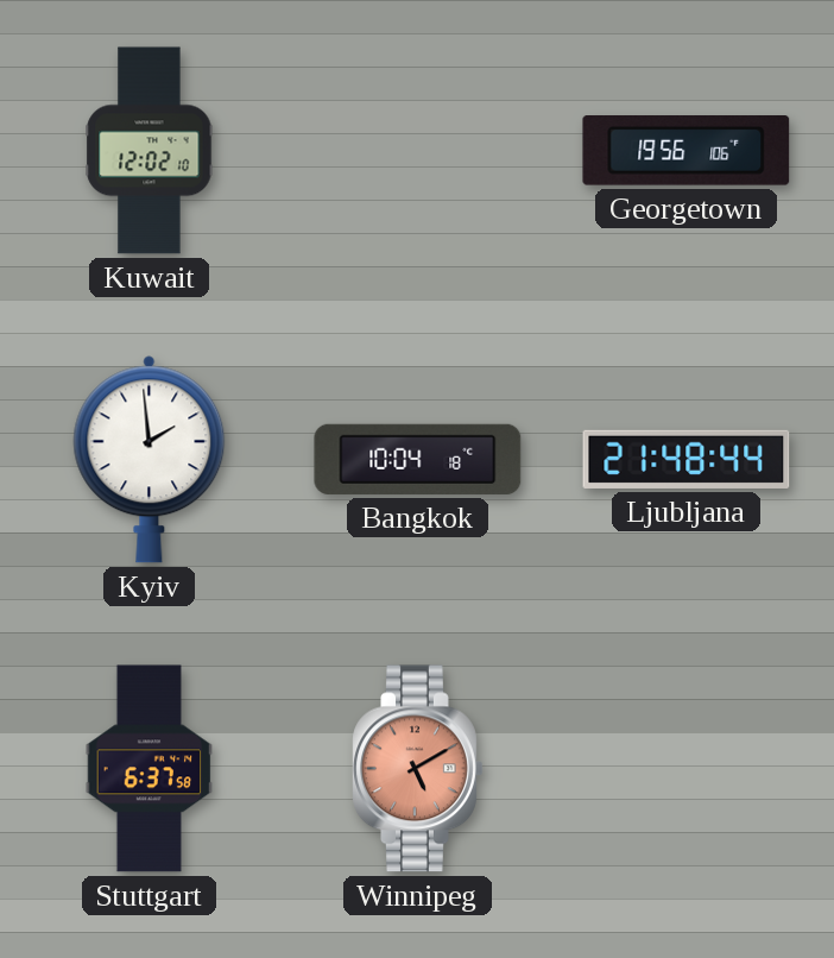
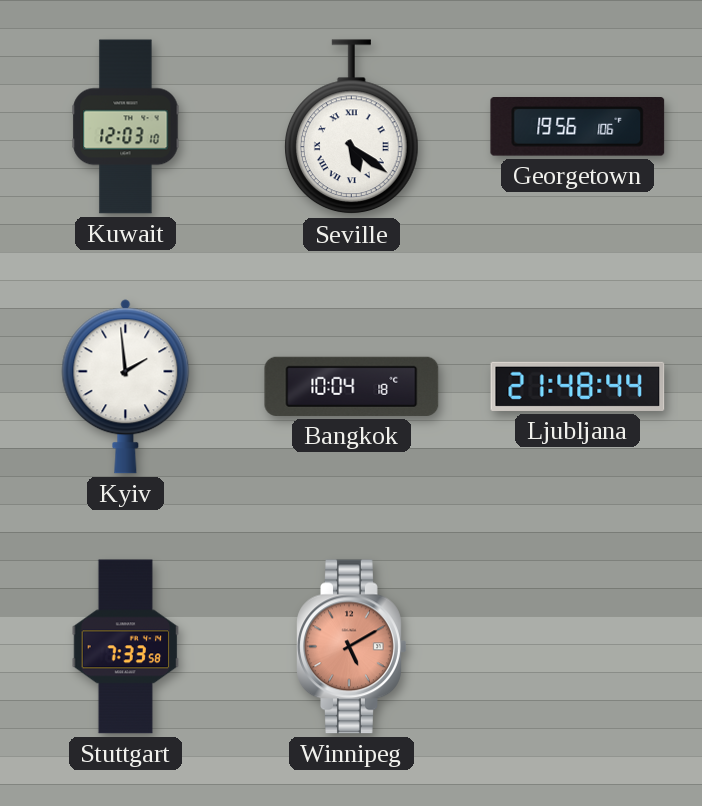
Kuwait: 12:02 -> 12:03
Seville: none -> 5:21
Stuttgart: 6:37 -> 7:33
